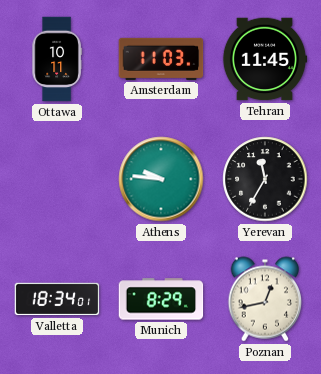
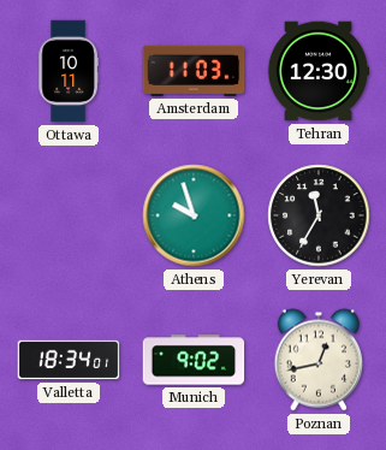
Tehran: 11:45 -> 12:30
Athens: 9:46 -> 9:57
Munich: 8:29 -> 9:02
